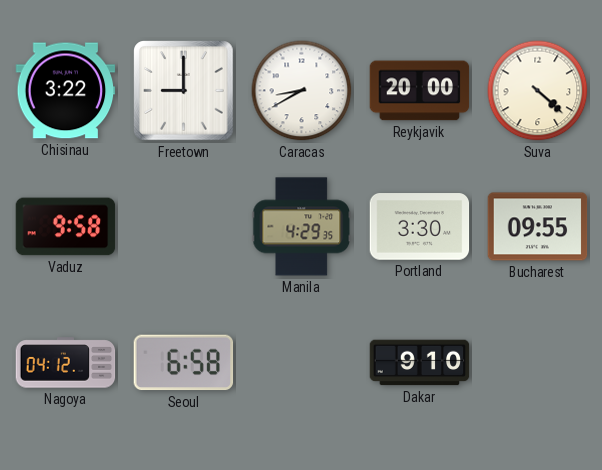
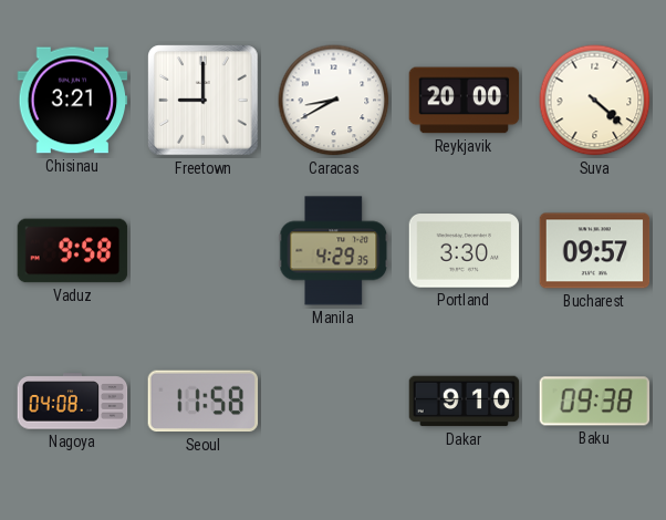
Chisinau: 3:22 -> 3:21
Bucharest: 09:55 -> 09:57
Nagoya: 04:12 -> 04:08
Seoul: 6:58 -> 11:58
Baku: none -> 09:38
